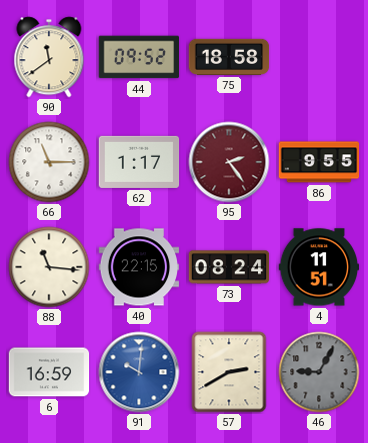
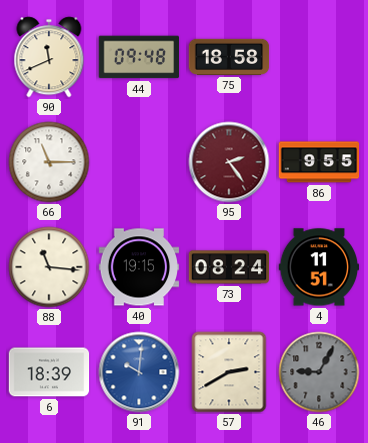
90: 11:39 -> 11:41
44: 09:52 -> 09:48
62: 1:17 -> none
40: 22:15 -> 19:15
6: 16:59 -> 18:39
